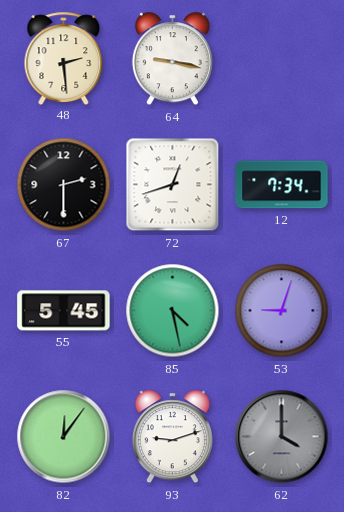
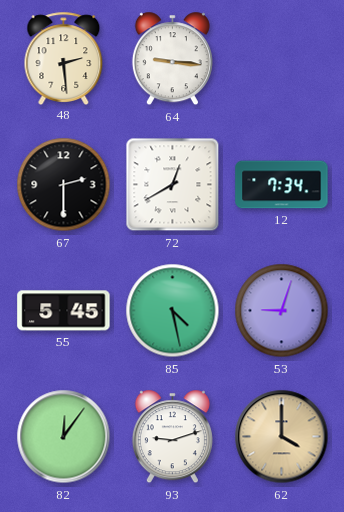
64: 9:17 -> 9:16
72: 12:42 -> 12:40
62 dial: grey -> champagne
